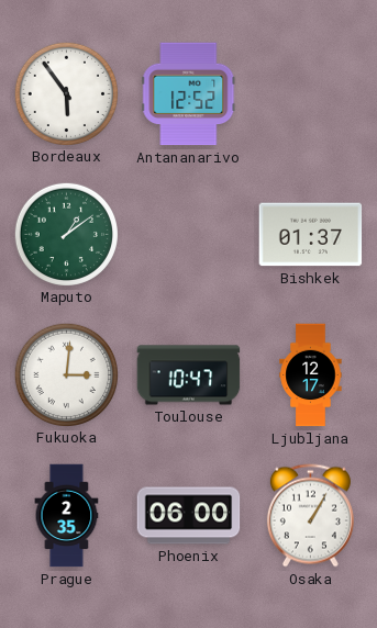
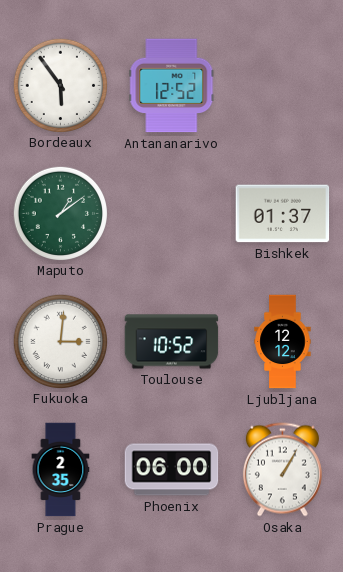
Toulouse: 10:47 -> 10:52
Ljubljana: 12:17 -> 12:12
